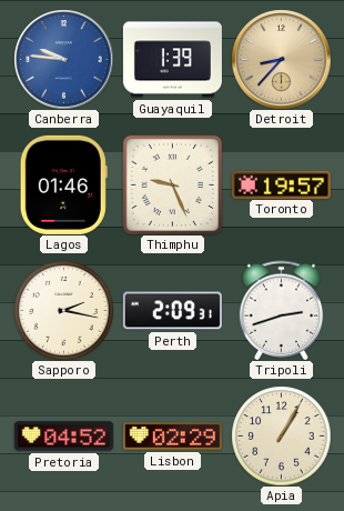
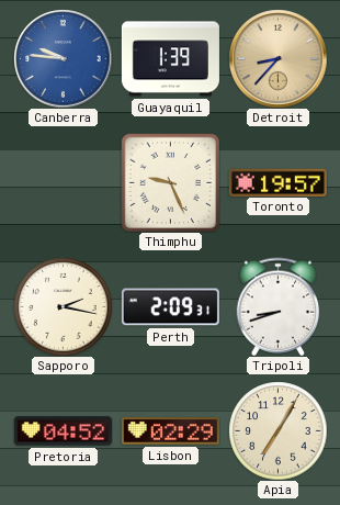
Lagos: 01:46 -> none
Tripoli: 2:42 -> 8:42
Apia: 1:05 -> 7:05
